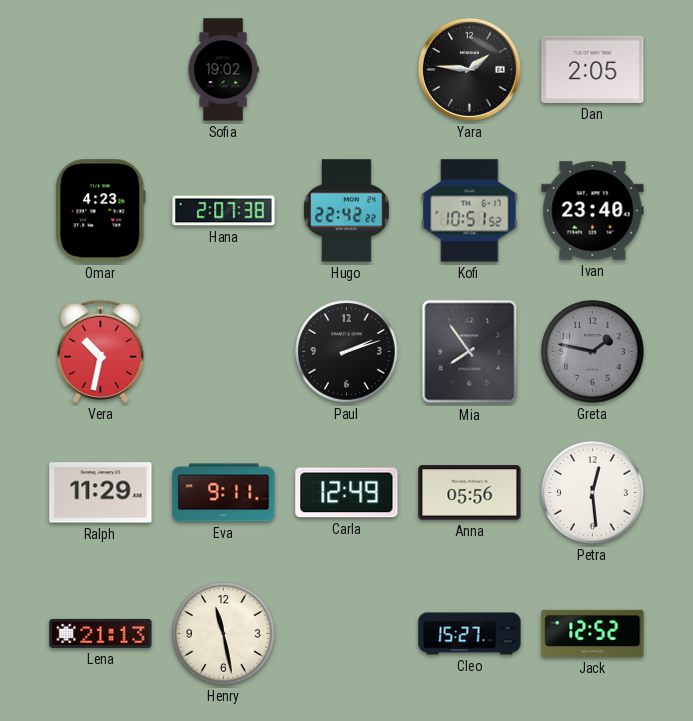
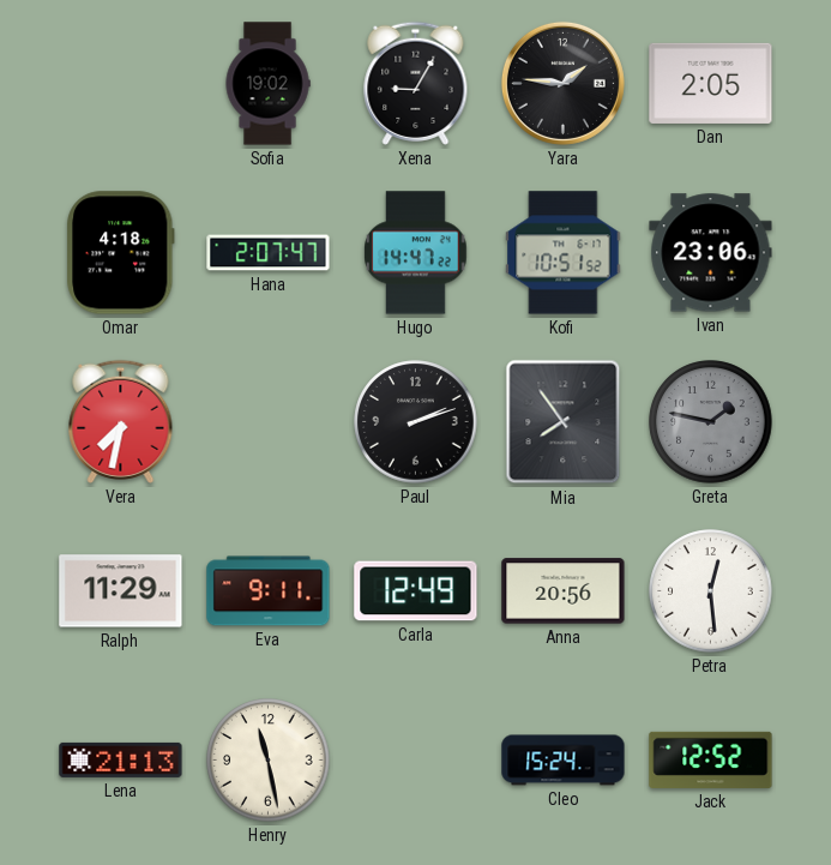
Xena: none -> 9:05
Omar: 4:23 -> 4:18
Hana: 2:07:38 -> 2:07:47
Hugo: 22:42 -> 14:47
Ivan: 23:40 -> 23:06
Vera: 10:32 -> 7:32
Anna: 05:56 -> 20:56
Cleo: 15:27 -> 15:24
